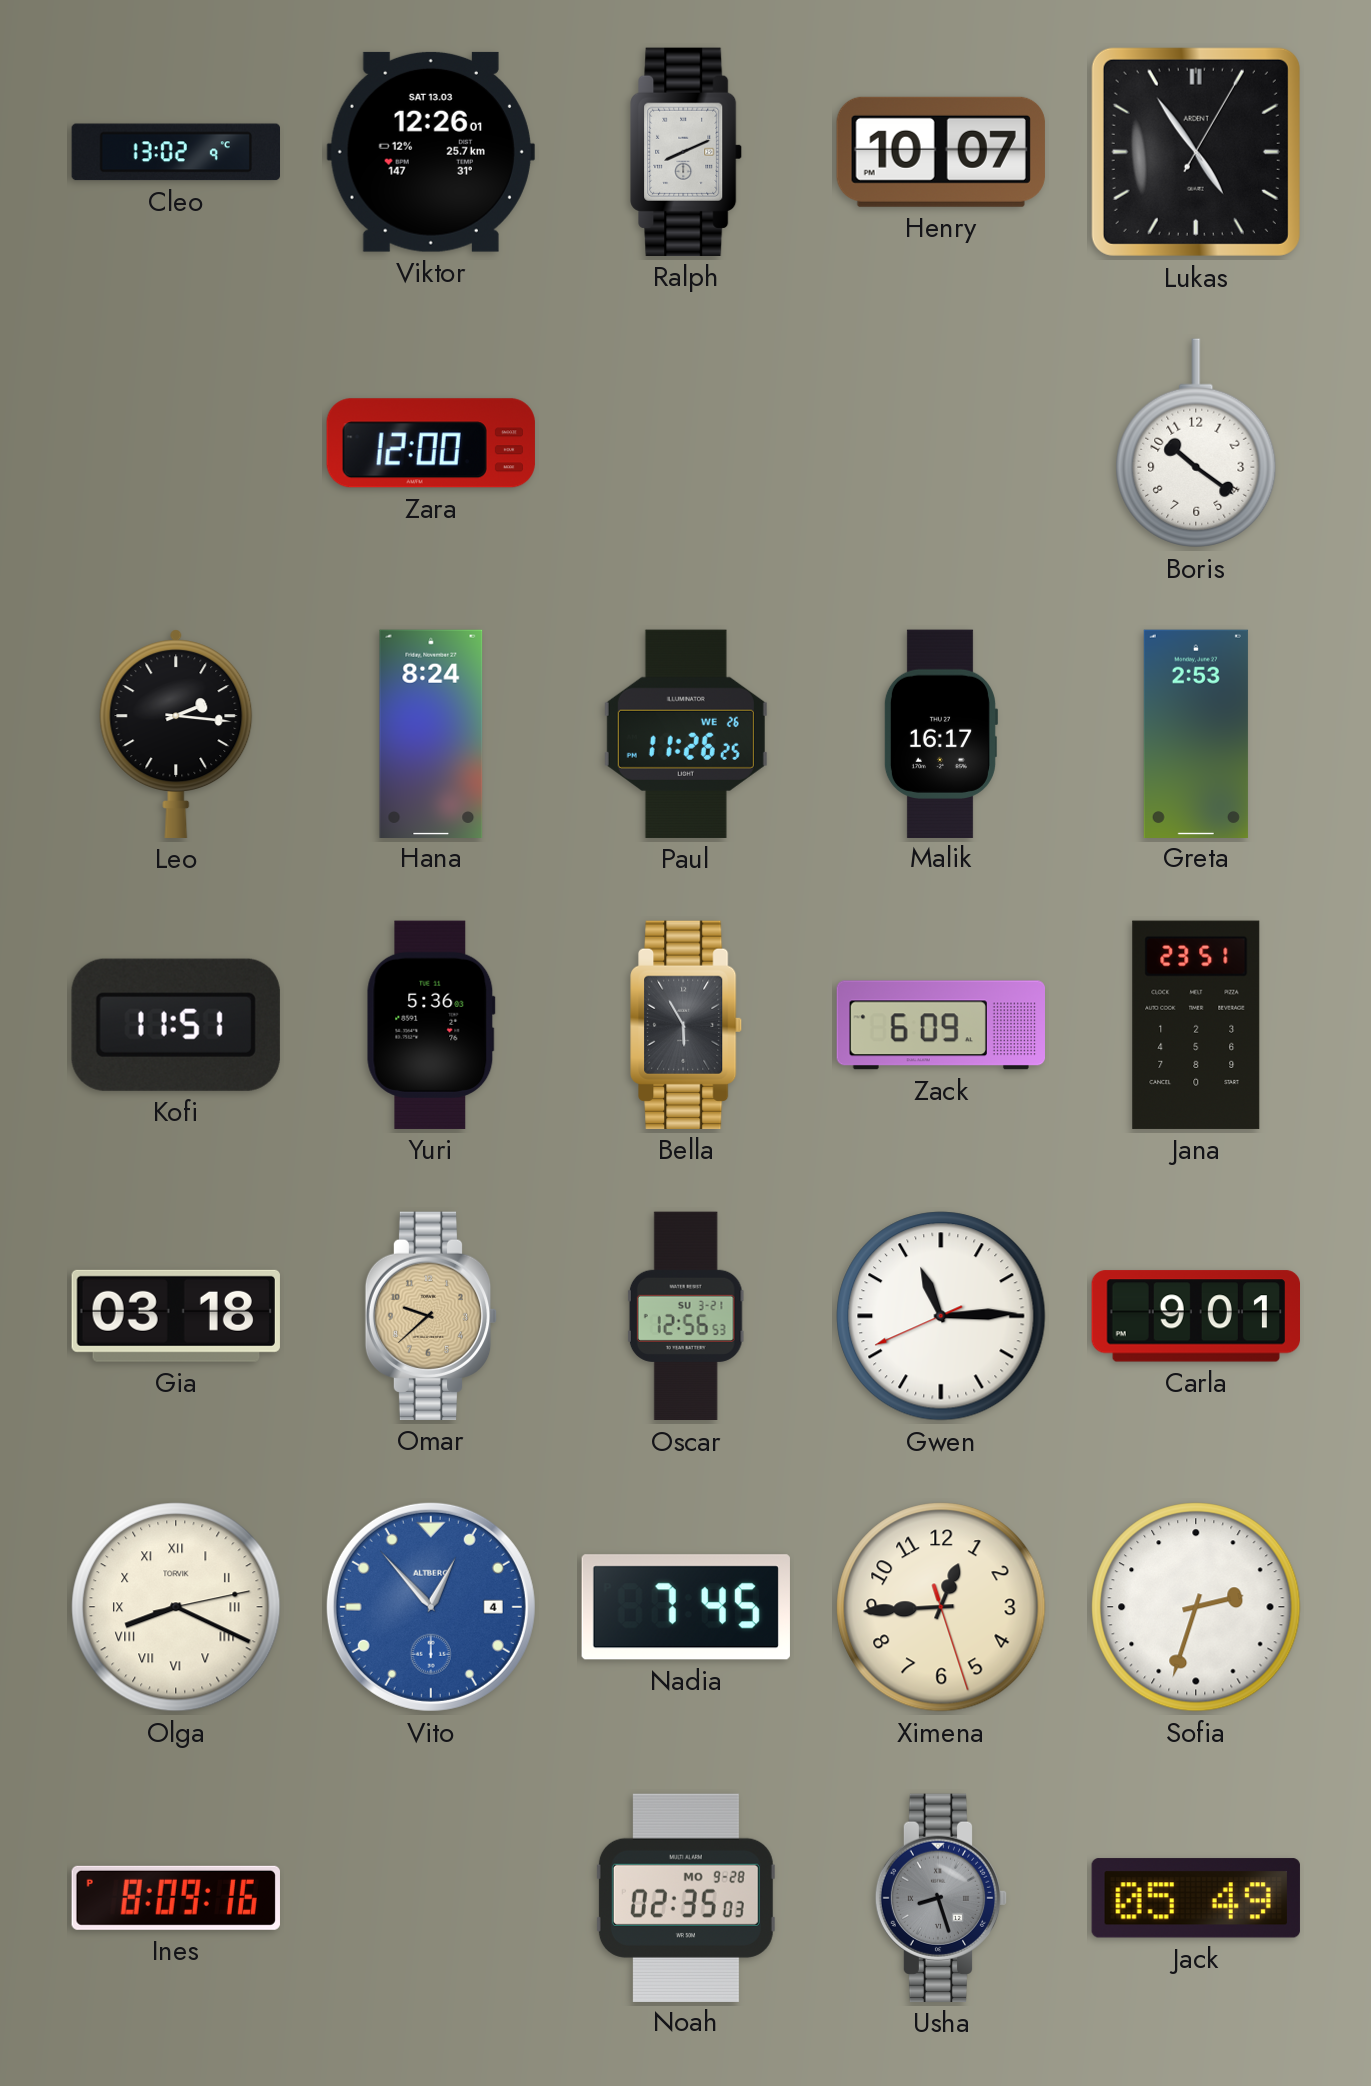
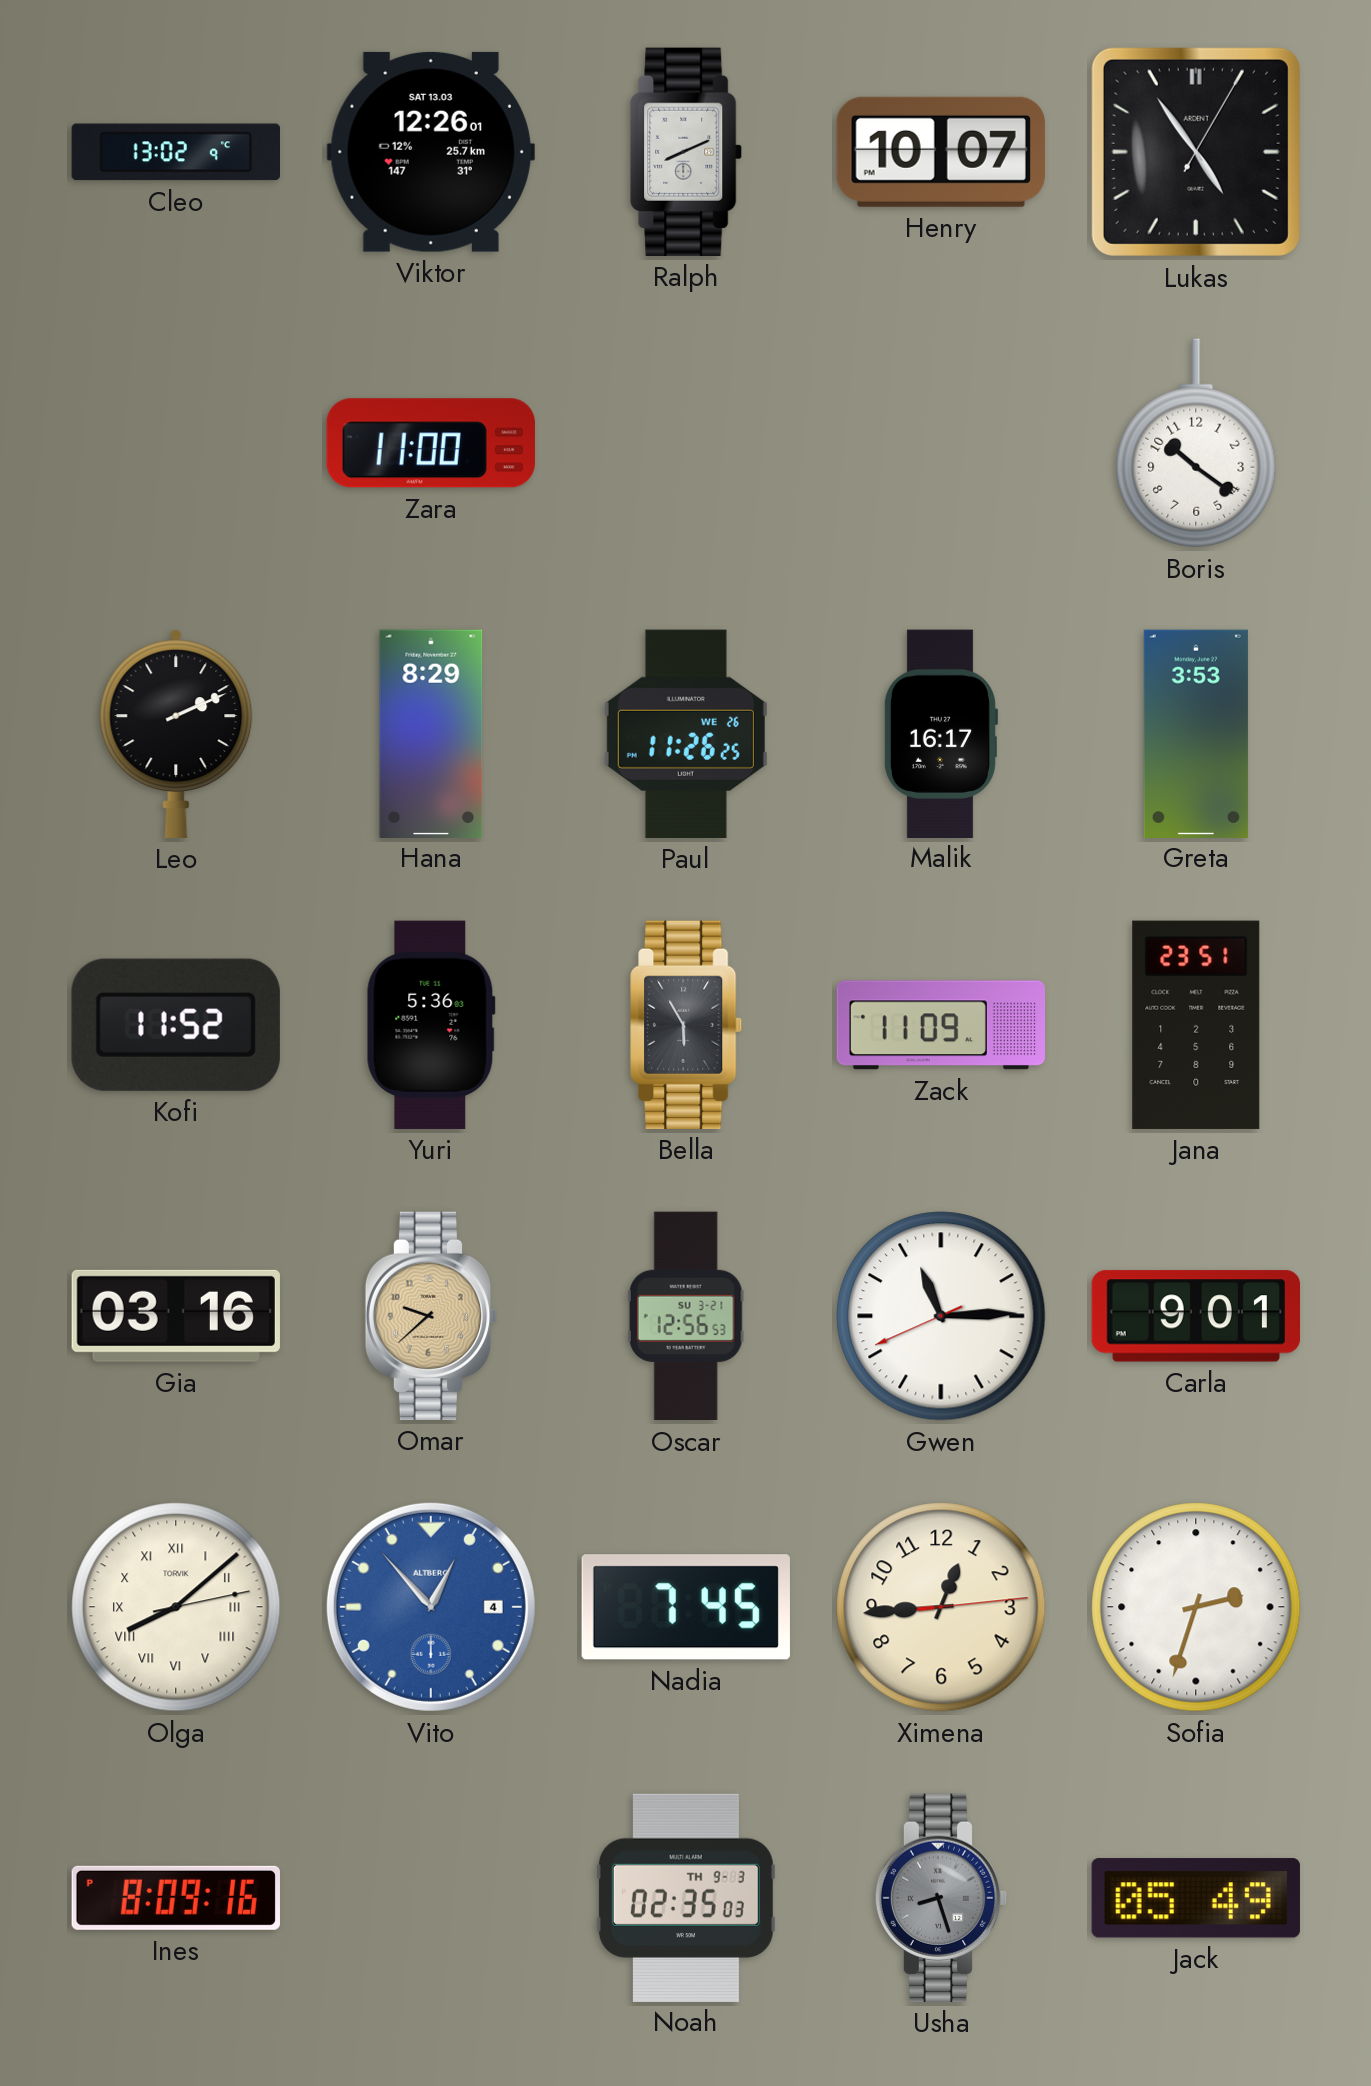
Zara: 12:00 -> 11:00
Leo: 2:16 -> 2:11
Hana: 8:24 -> 8:29
Greta: 2:53 -> 3:53
Kofi: 11:51 -> 11:52
Zack: 6:09 -> 11:09
Gia: 03:18 -> 03:16
Olga: 8:19 -> 8:08
Ximena: 12:44:27 -> 12:44:14
Noah date: MO 9-28 -> TH 9-3
